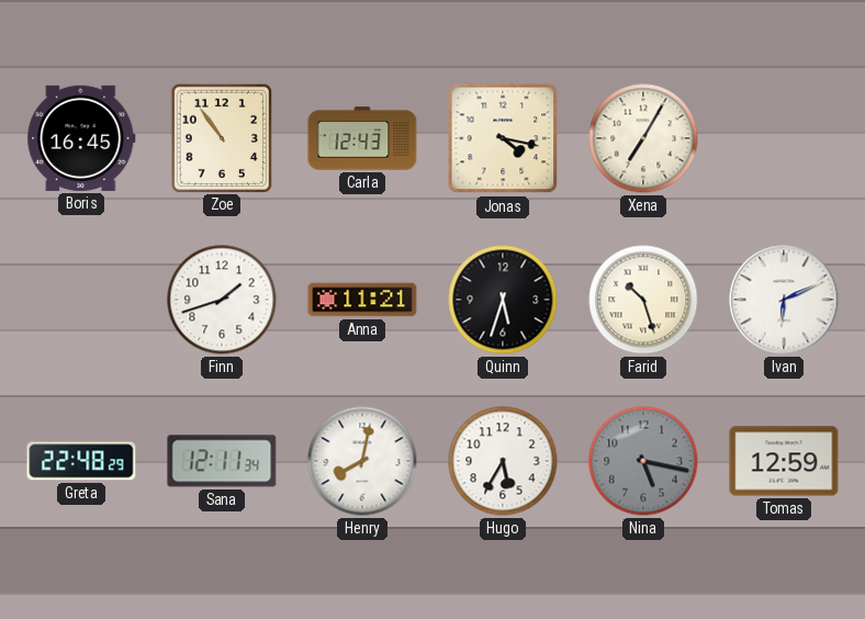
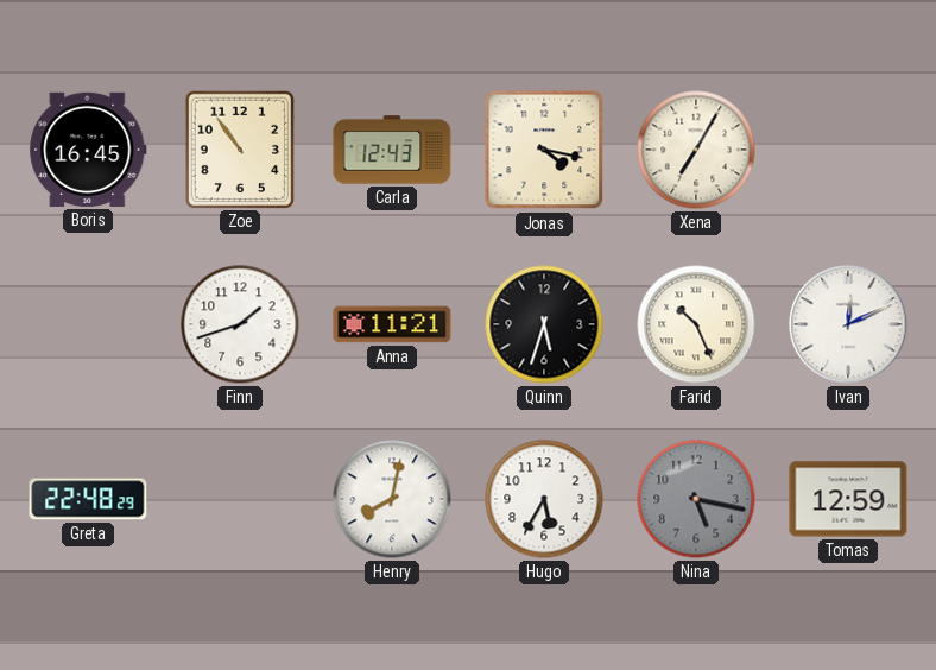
Farid: 10:27 -> 10:26
Ivan: 6:11 -> 12:11
Sana: 12:11 -> none
